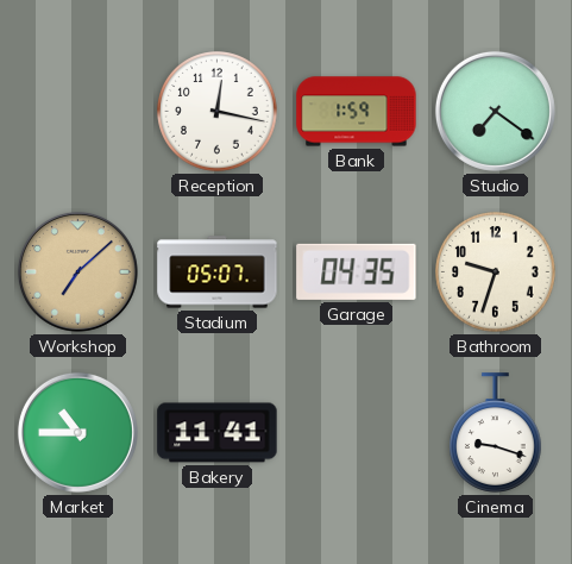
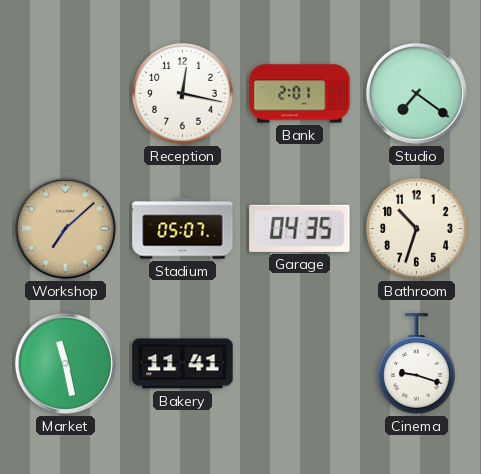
Bank: 1:59 -> 2:01
Bathroom: 9:33 -> 10:33
Market: 10:45 -> 11:28
